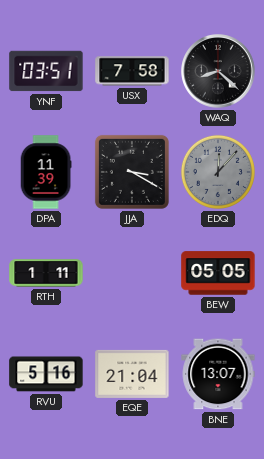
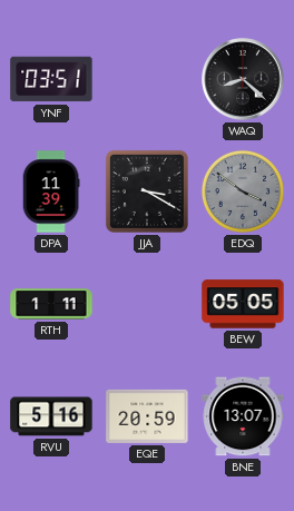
USX: 7:58 -> none
EDQ: 12:07 -> 3:51
EQE: 21:04 -> 20:59
